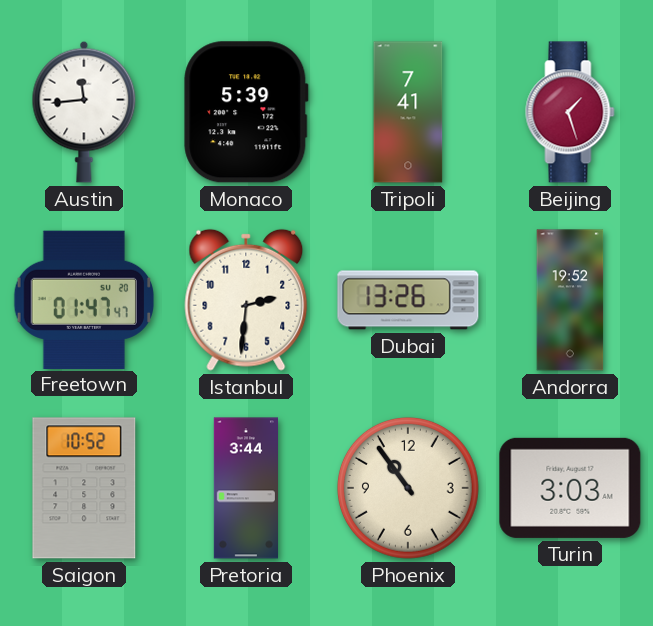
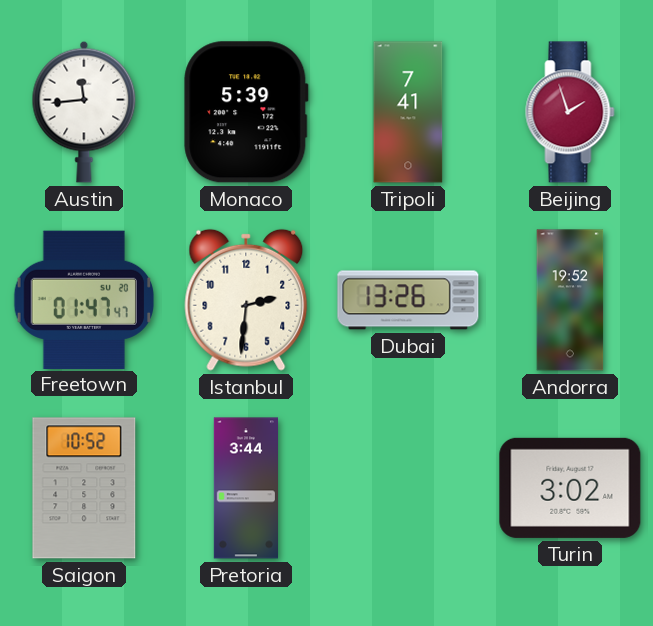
Beijing: 1:27 -> 1:57
Phoenix: 10:54 -> none
Turin: 3:03 -> 3:02
